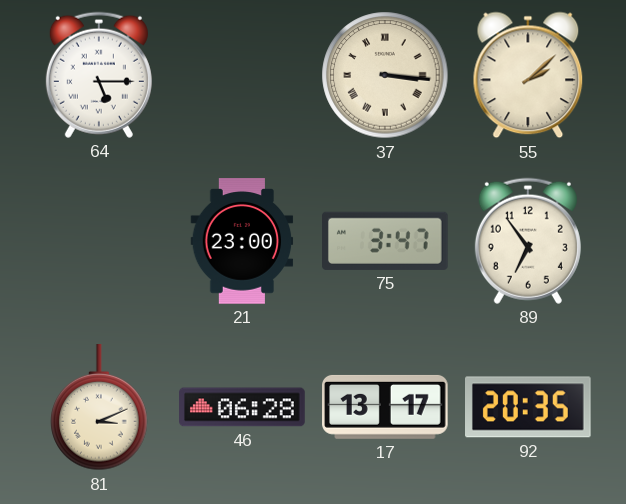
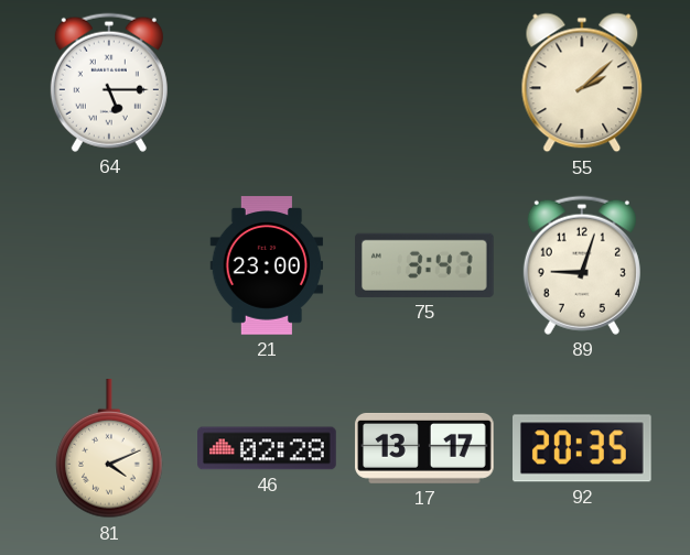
37: 3:16 -> none
89: 6:54 -> 9:03
81: 3:11 -> 4:11
46: 06:28 -> 02:28
